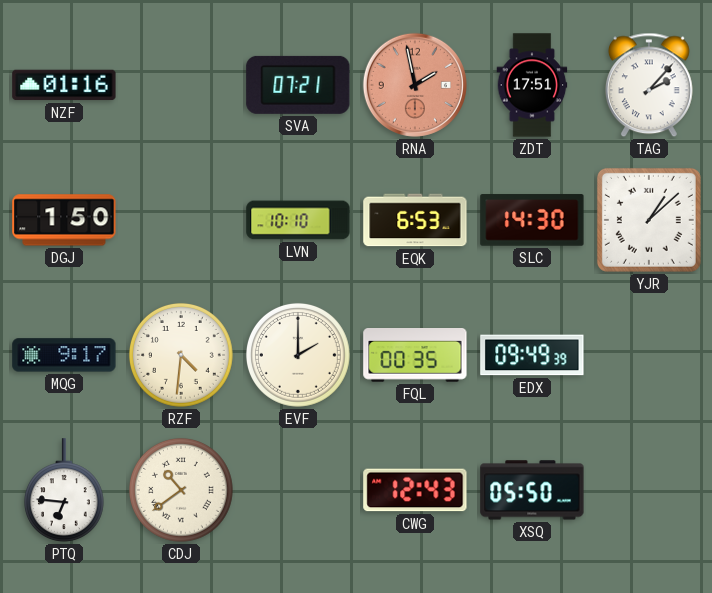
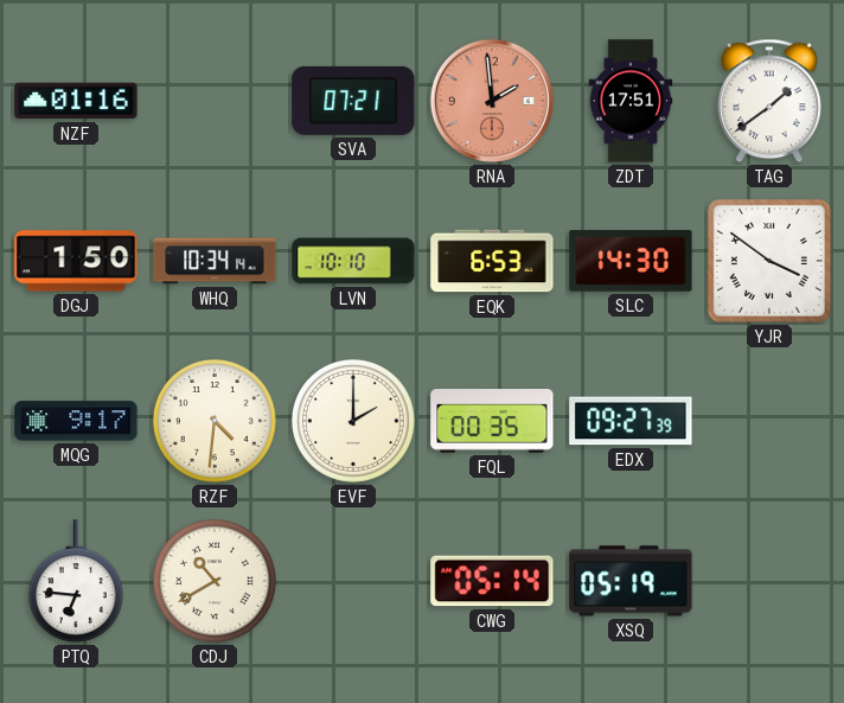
RNA: 1:58 -> 1:59
TAG: 2:07 -> 1:39
WHQ: none -> 10:34
YJR: 1:08 -> 3:51
EDX: 09:49 -> 09:27
CDJ: 10:39 -> 10:40
CWG: 12:43 -> 05:14
XSQ: 05:50 -> 05:19
